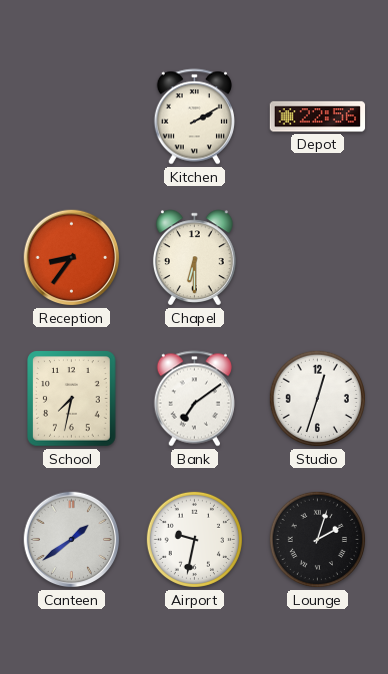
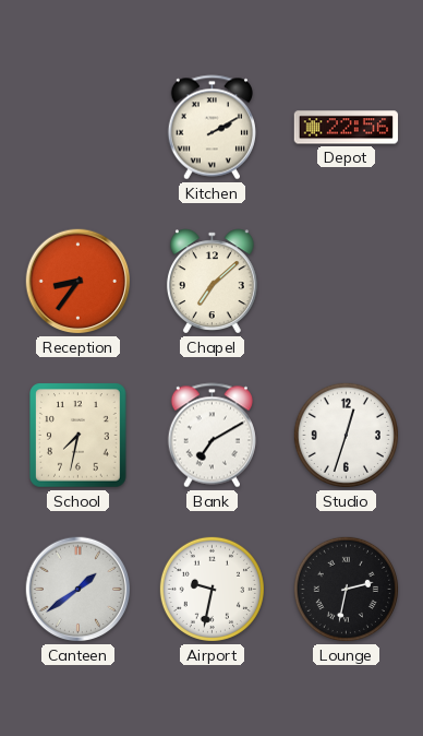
Chapel: 6:30 -> 7:08
Bank: 7:09 -> 7:10
Lounge: 2:03 -> 2:32
